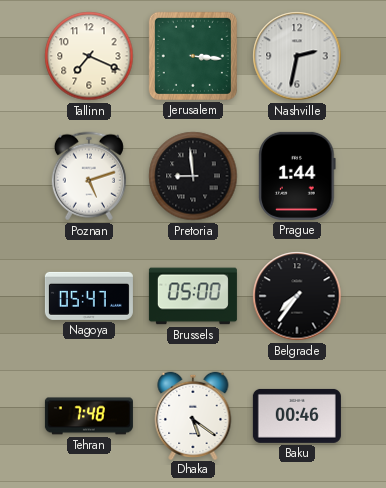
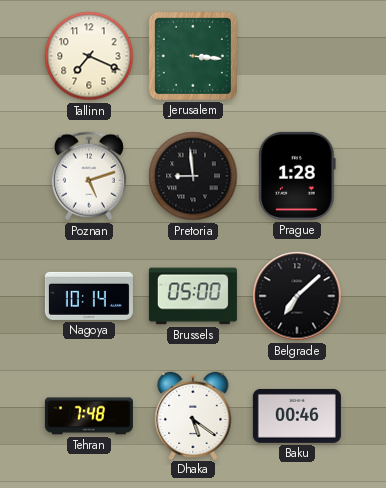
Nashville: 2:32 -> none
Prague: 1:44 -> 1:28
Nagoya: 05:47 -> 10:14
Belgrade: 7:36 -> 7:08
